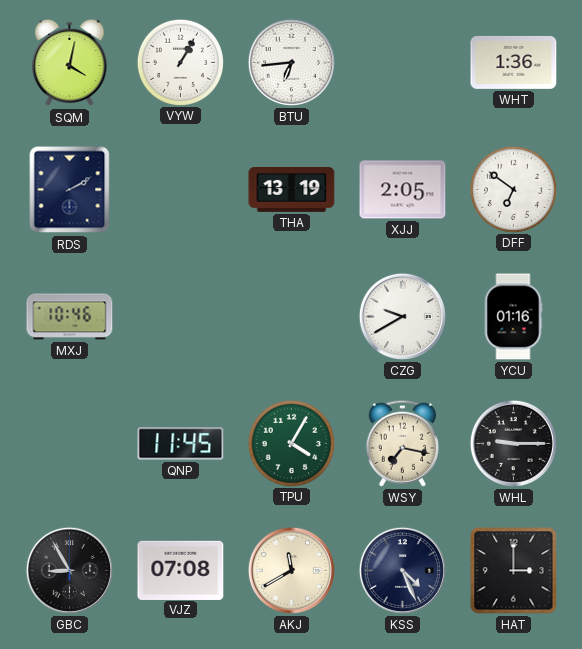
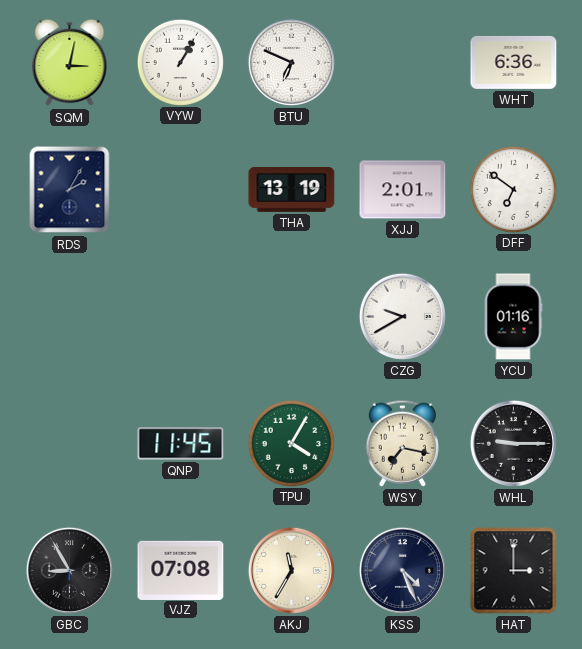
SQM: 4:02 -> 3:02
BTU: 6:44 -> 6:49
WHT: 1:36 -> 6:36
RDS: 2:10 -> 2:05
XJJ: 2:05 -> 2:01
MXJ: 10:46 -> none
AKJ: 11:40 -> 11:35
